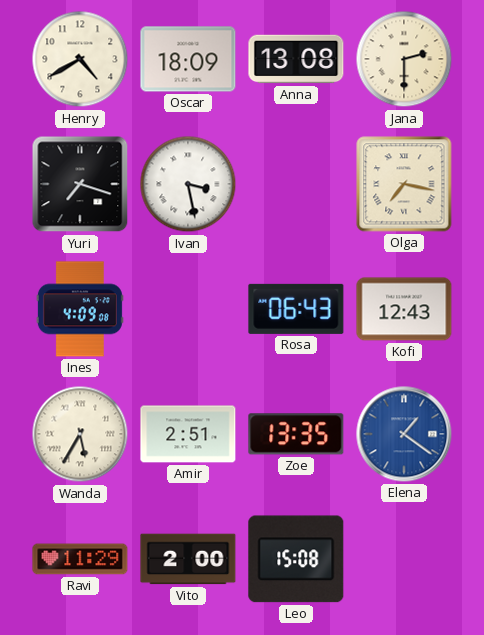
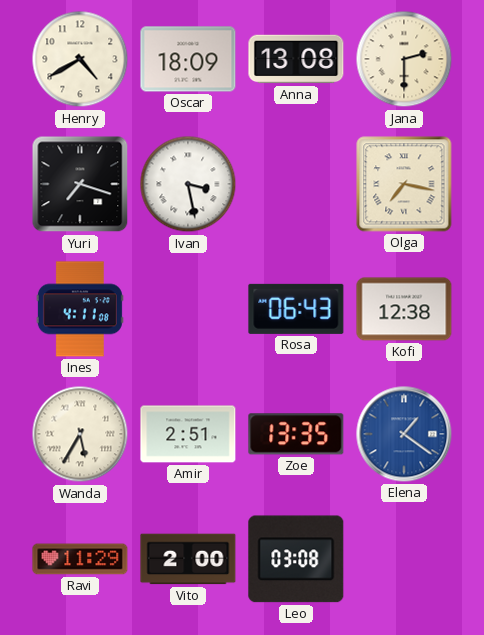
Ines: 4:09 -> 4:11
Kofi: 12:43 -> 12:38
Leo: 15:08 -> 03:08
